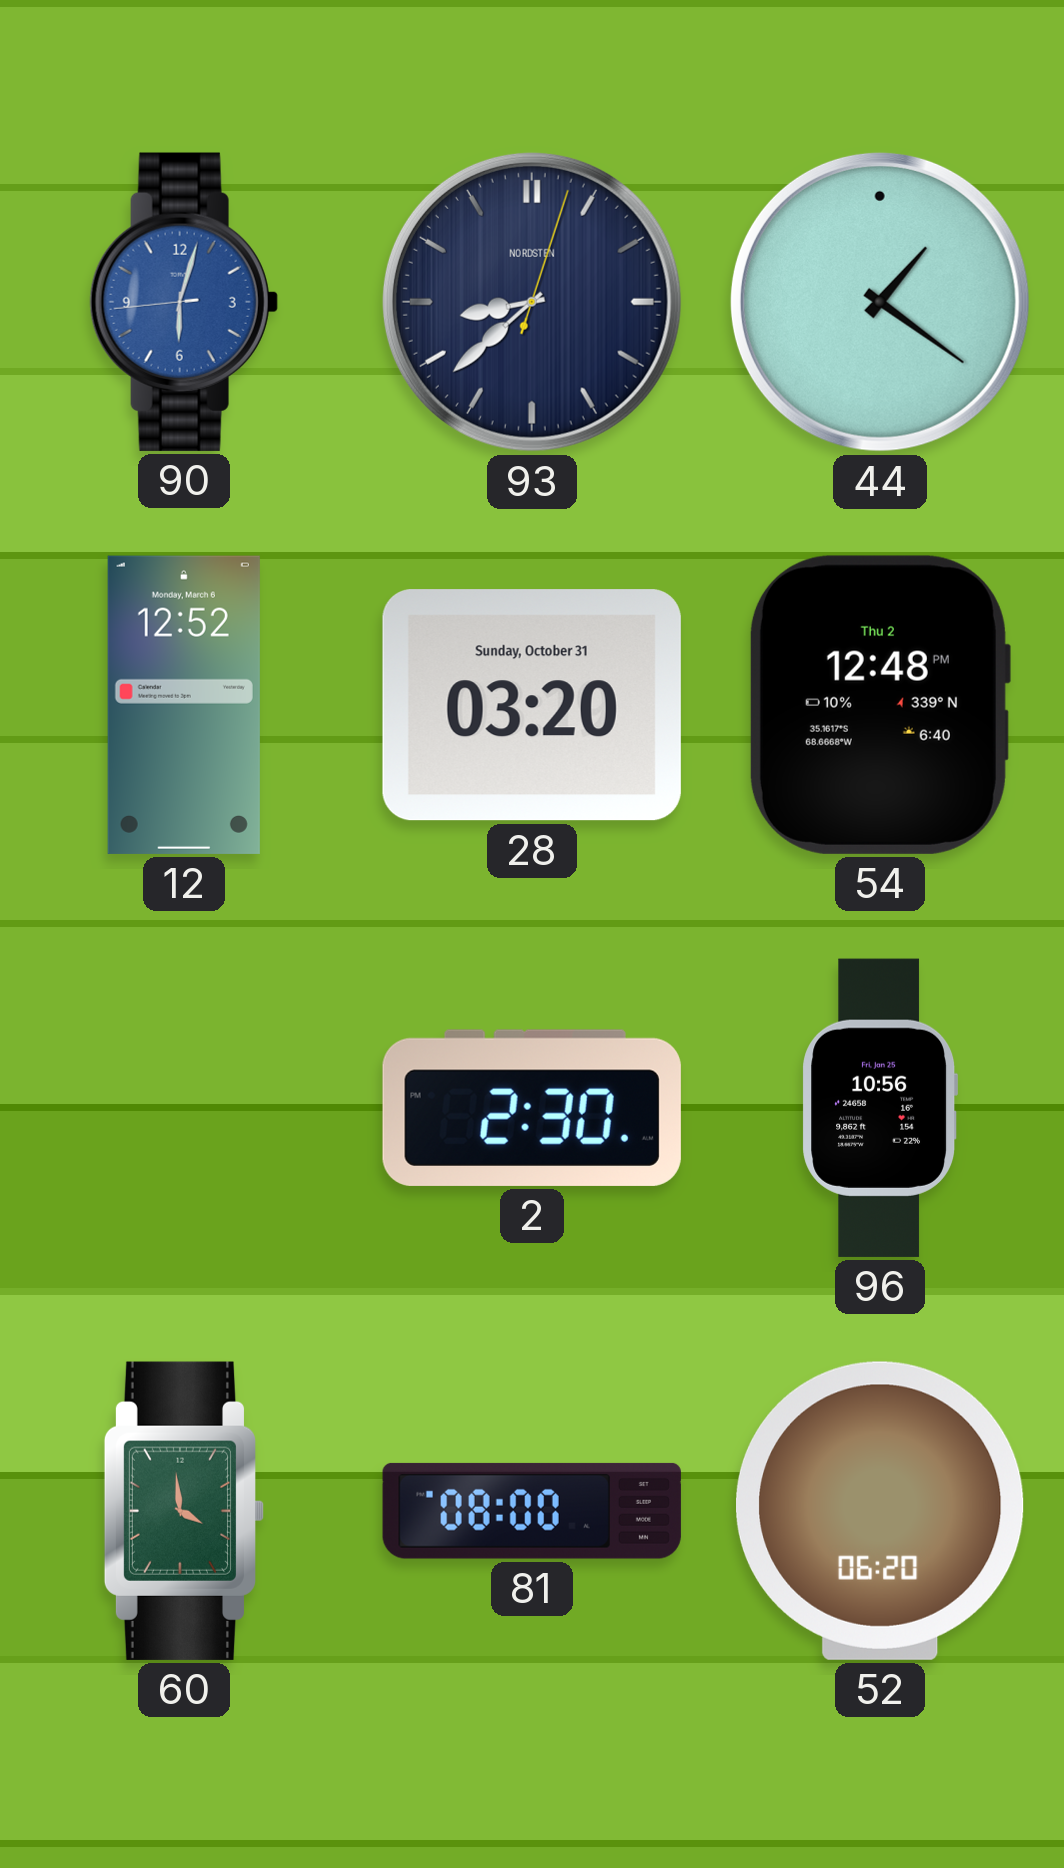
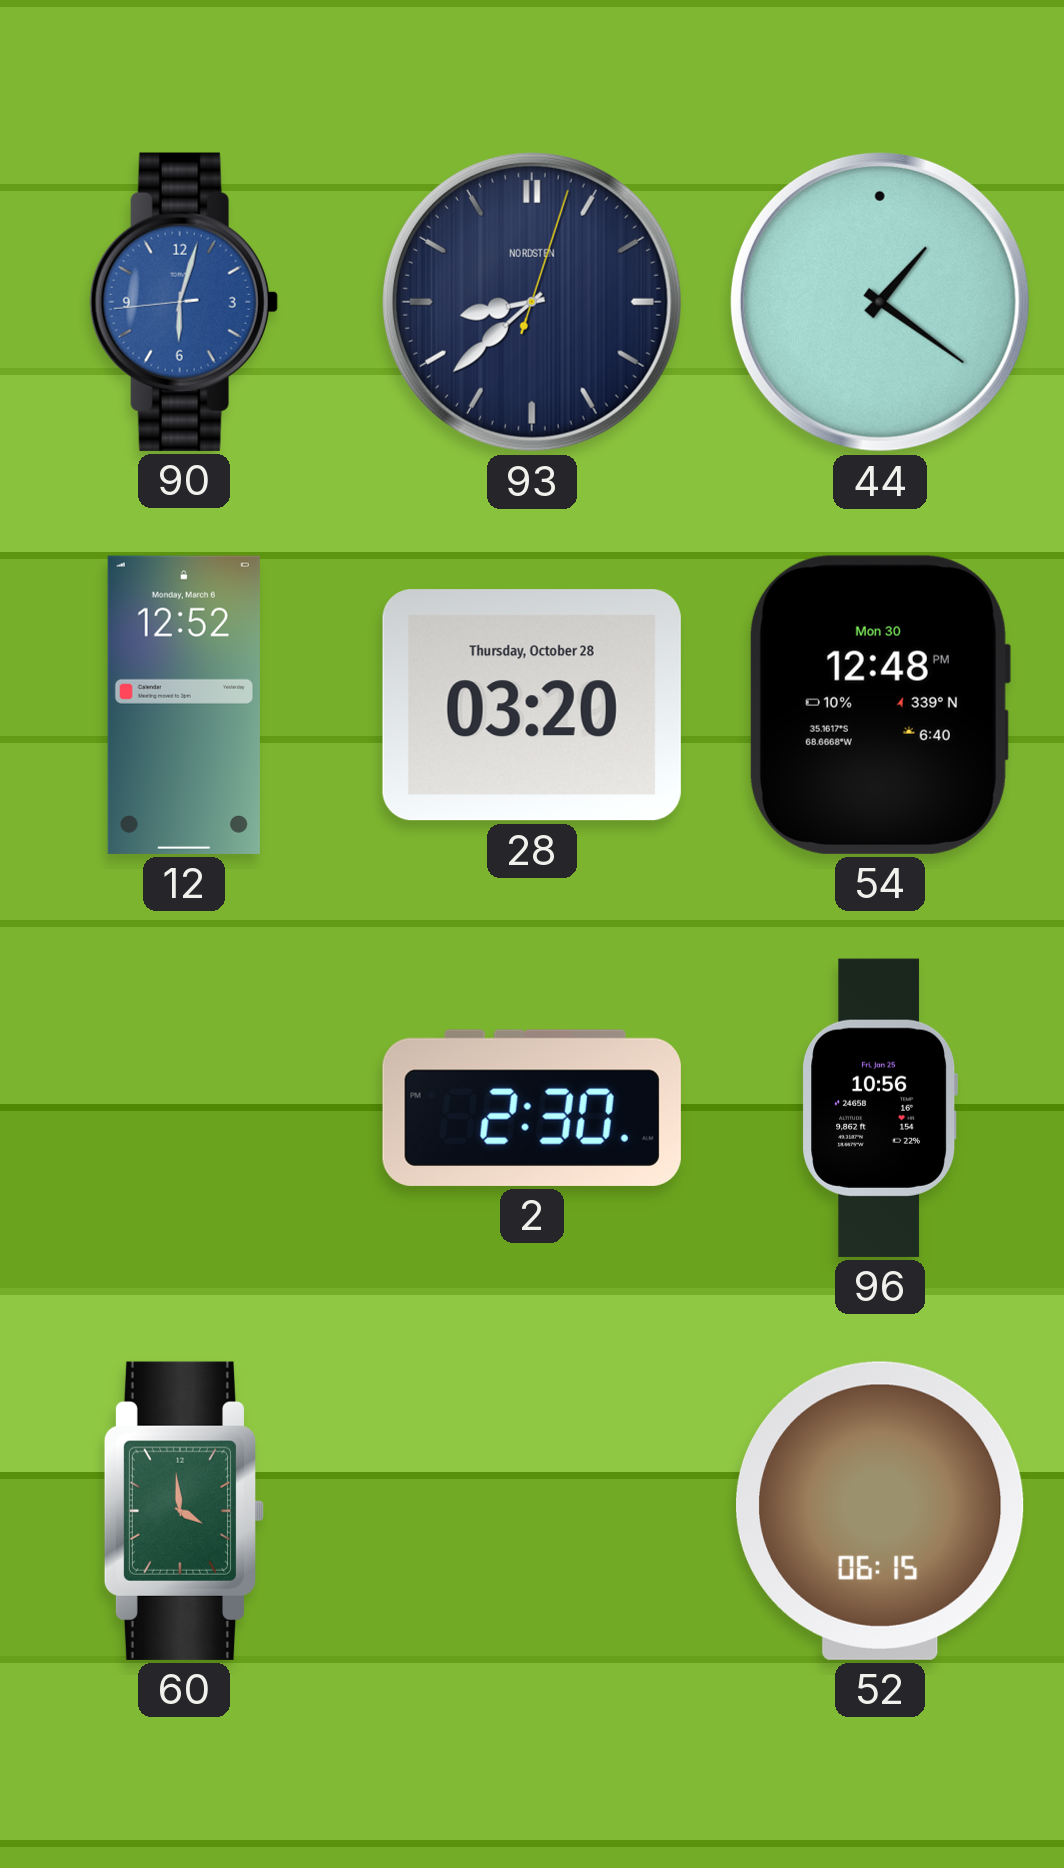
28 date: Sunday, October 31 -> Thursday, October 28
54 date: Thu 2 -> Mon 30
81: 08:00 -> none
52: 06:20 -> 06:15
